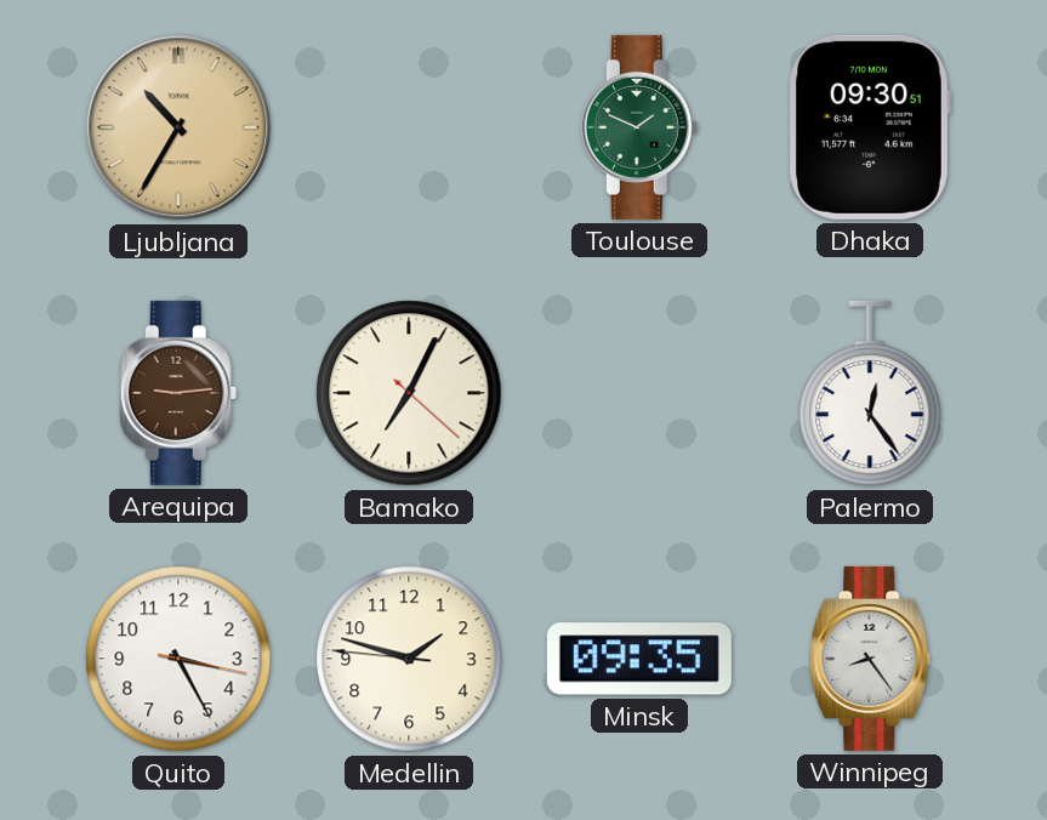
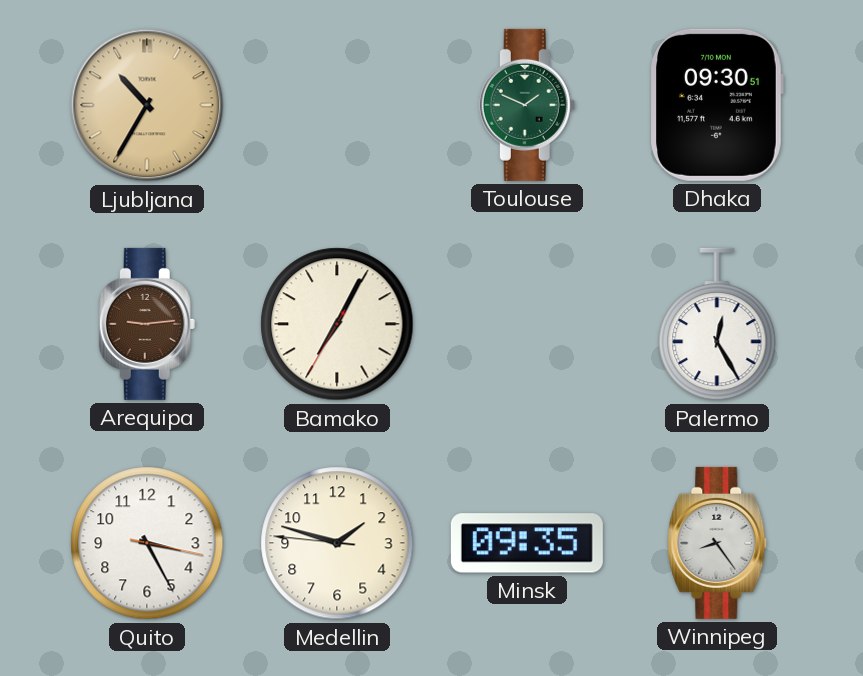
Bamako: 7:04:22 -> 7:04:35
Palermo: 12:24 -> 12:25
